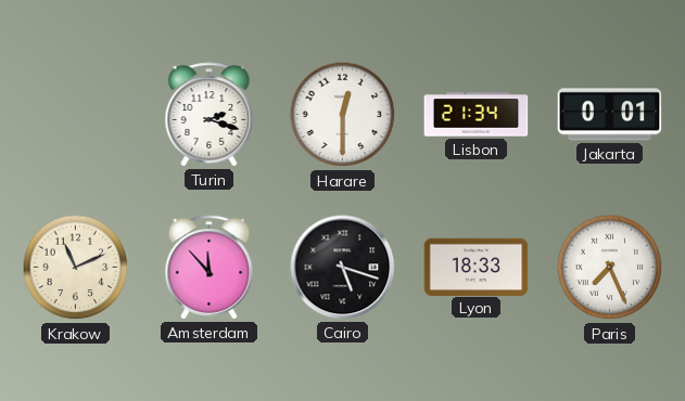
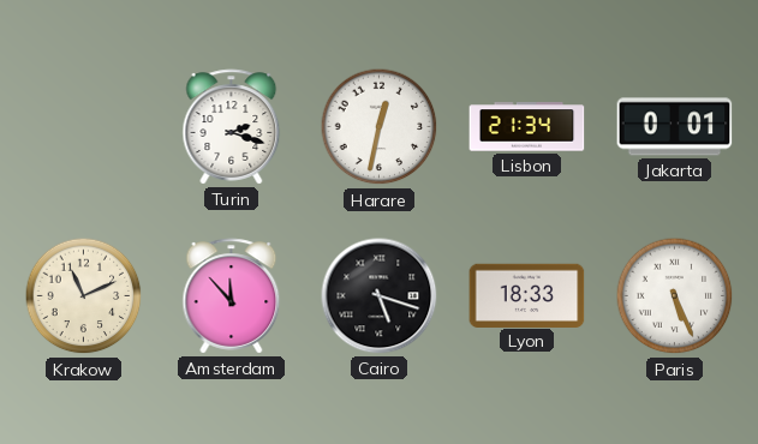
Harare: 12:30 -> 12:32
Paris: 7:26 -> 5:26
